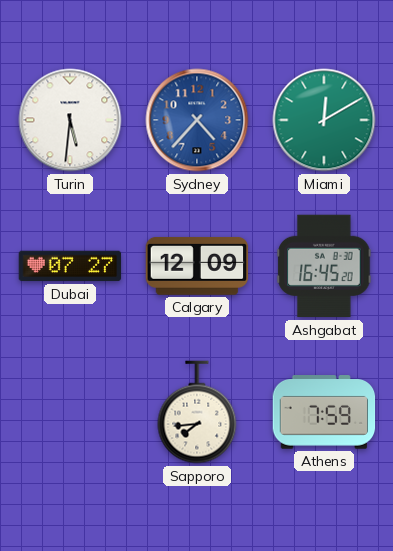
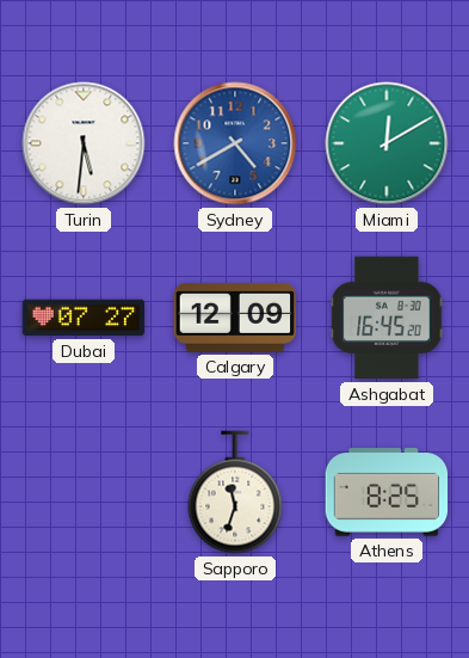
Sydney: 4:37 -> 4:40
Sapporo: 7:44 -> 11:33
Athens: 7:59 -> 8:25
